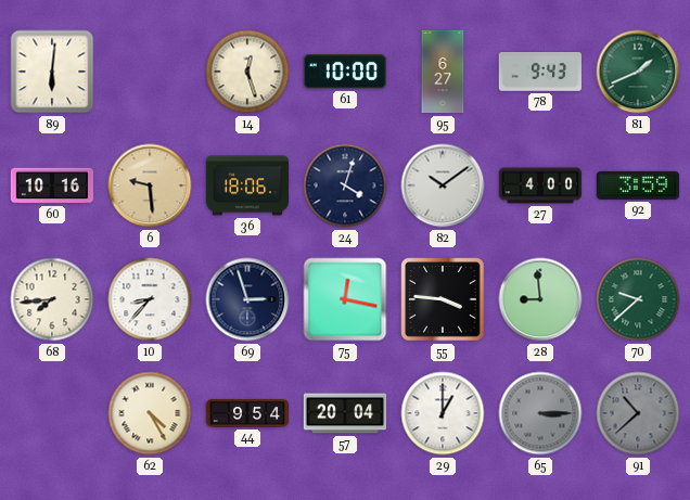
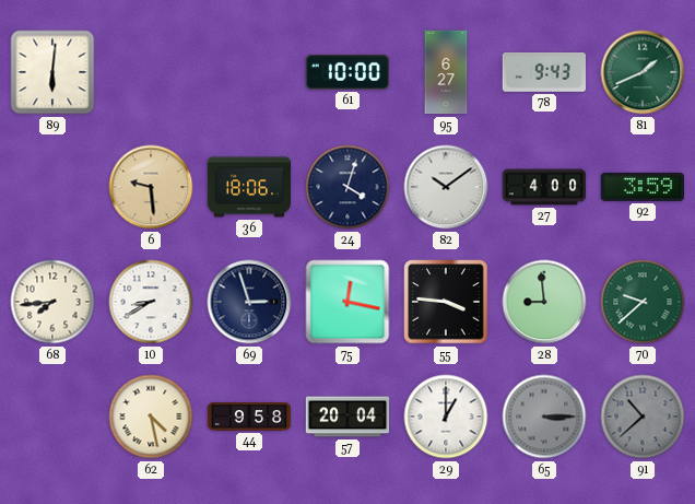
14: 12:27 -> none
60: 10:16 -> none
10: 8:37 -> 8:40
62: 4:25 -> 4:28
44: 9:54 -> 9:58
